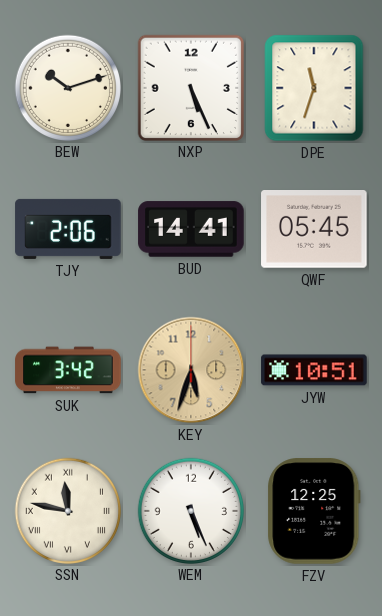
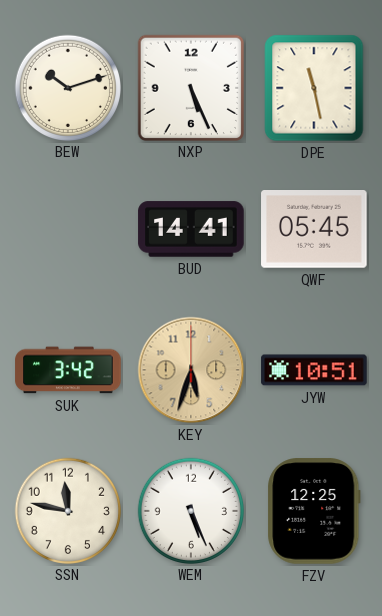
DPE: 11:33 -> 11:28
TJY: 2:06 -> none
SSN numerals: Roman -> Arabic
